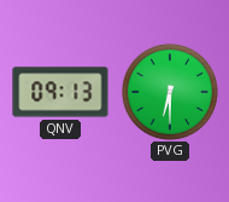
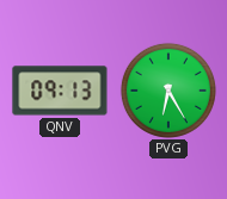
PVG: 6:30 -> 6:25
